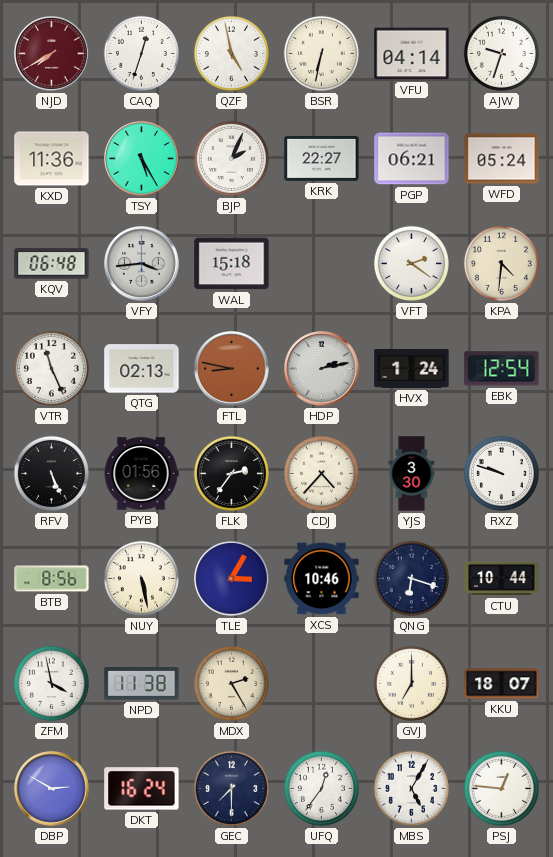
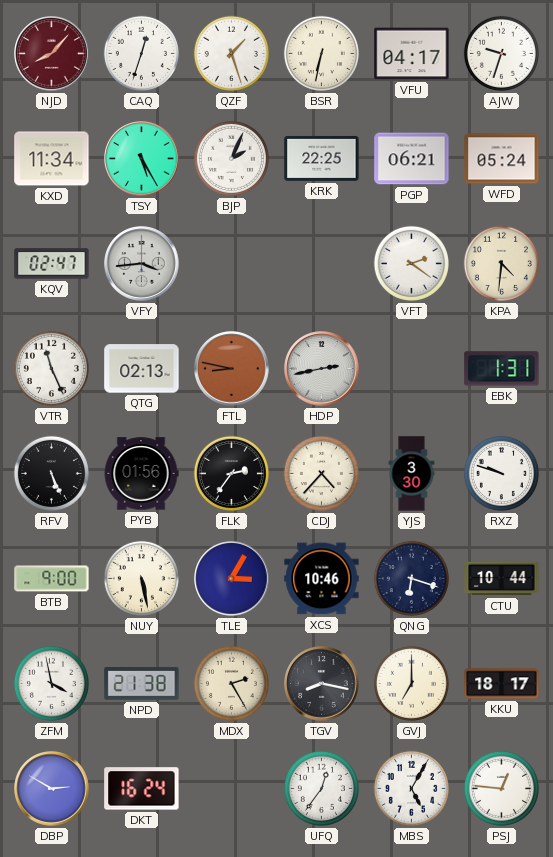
NJD: 7:40 -> 8:07
QZF: 4:58 -> 1:27
VFU: 04:14 -> 04:17
KXD: 11:36 -> 11:34
KRK: 22:27 -> 22:25
KQV: 06:48 -> 02:47
WAL: 15:18 -> none
HDP: 2:13 -> 2:43
HVX: 1:24 -> none
EBK: 12:54 -> 1:31
BTB: 8:56 -> 9:00
NPD: 11:38 -> 21:38
TGV: none -> 8:17
KKU: 18:07 -> 18:17
GEC: 7:30 -> none
